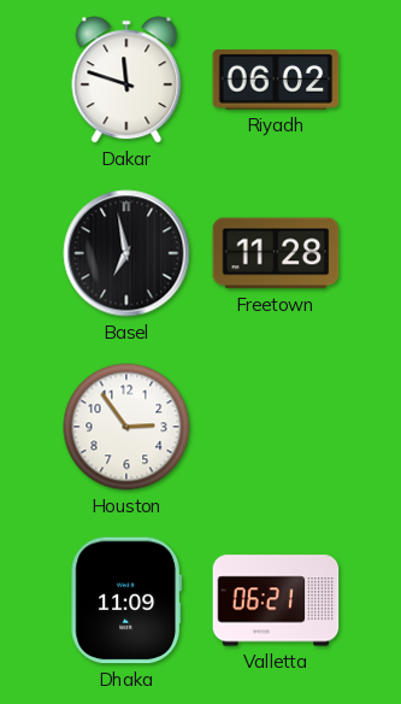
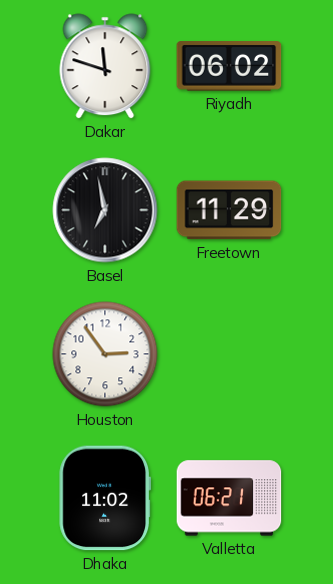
Freetown: 11:28 -> 11:29
Dhaka: 11:09 -> 11:02
